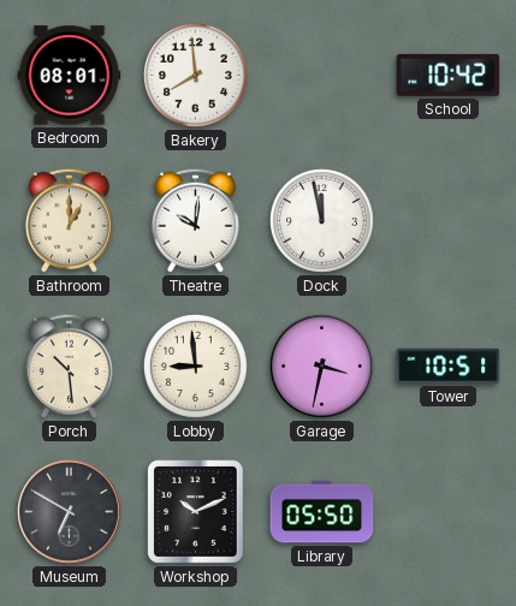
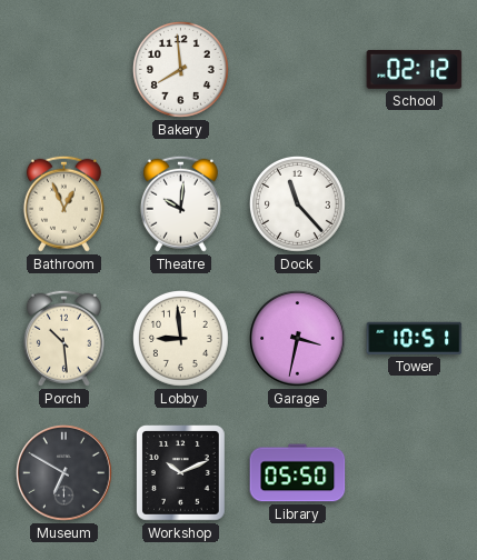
Bedroom: 08:01 -> none
School: 10:42 -> 02:12
Bathroom: 1:00 -> 12:56
Dock: 11:58 -> 11:23
